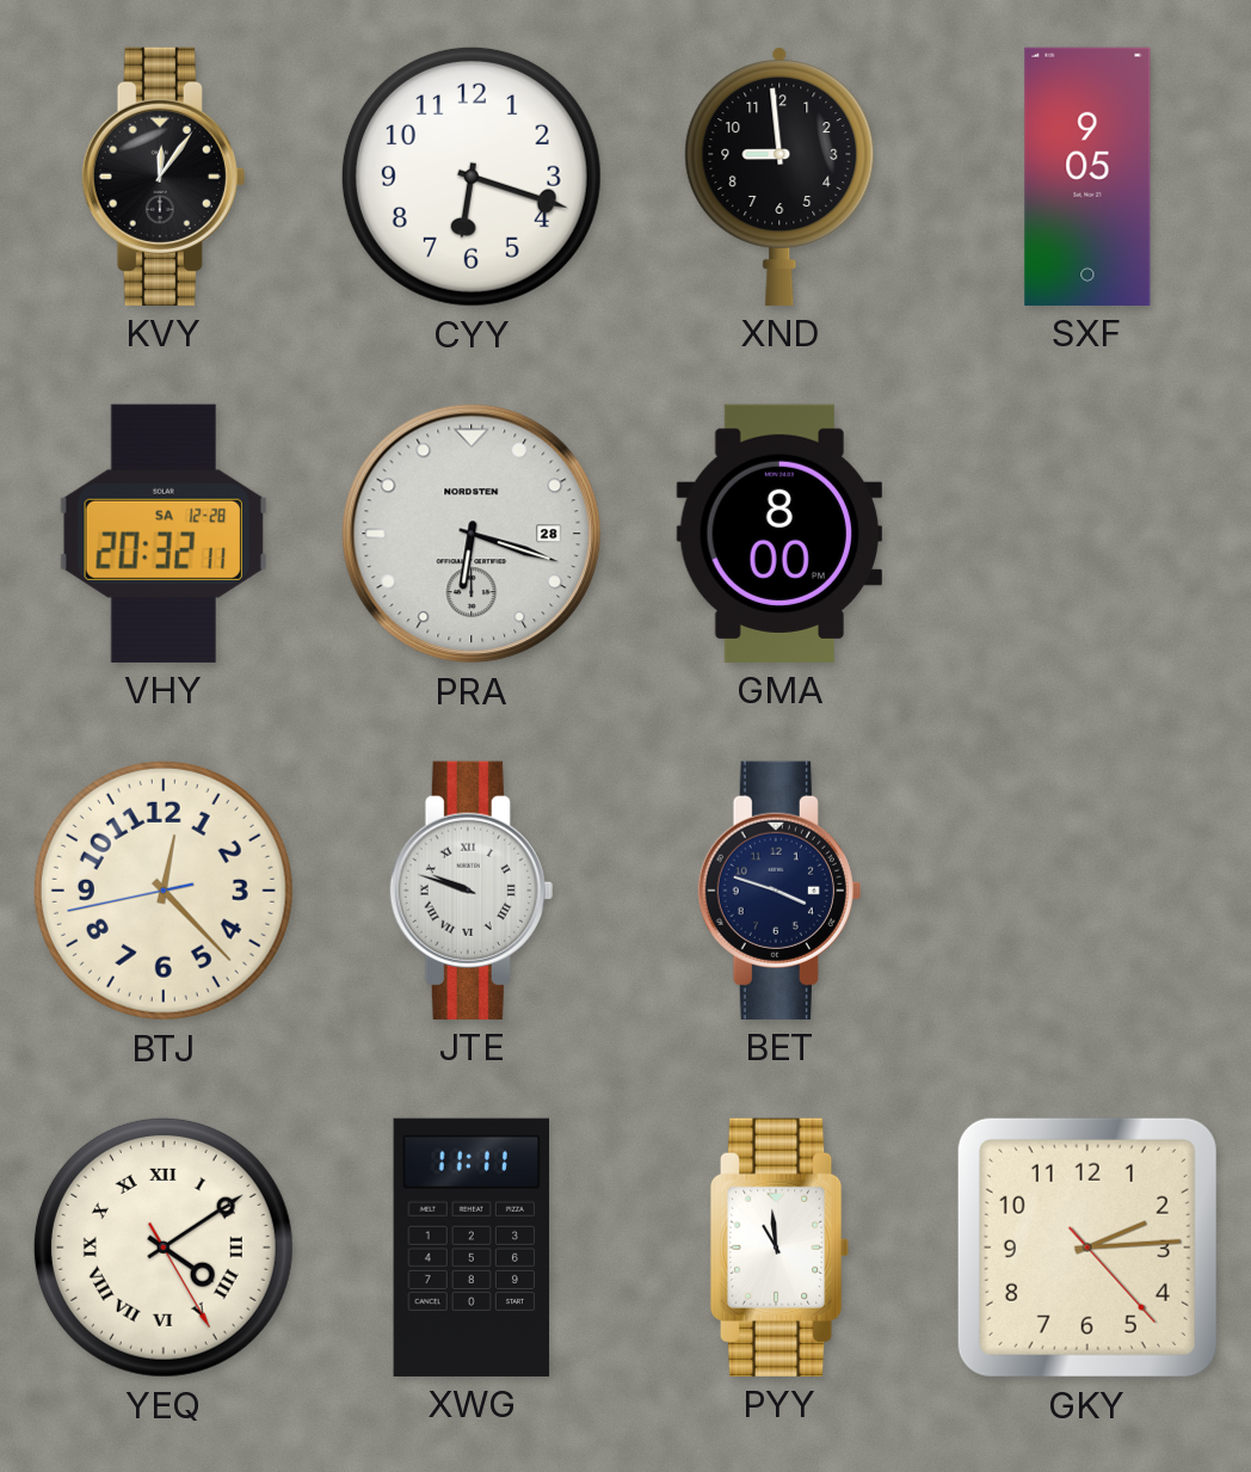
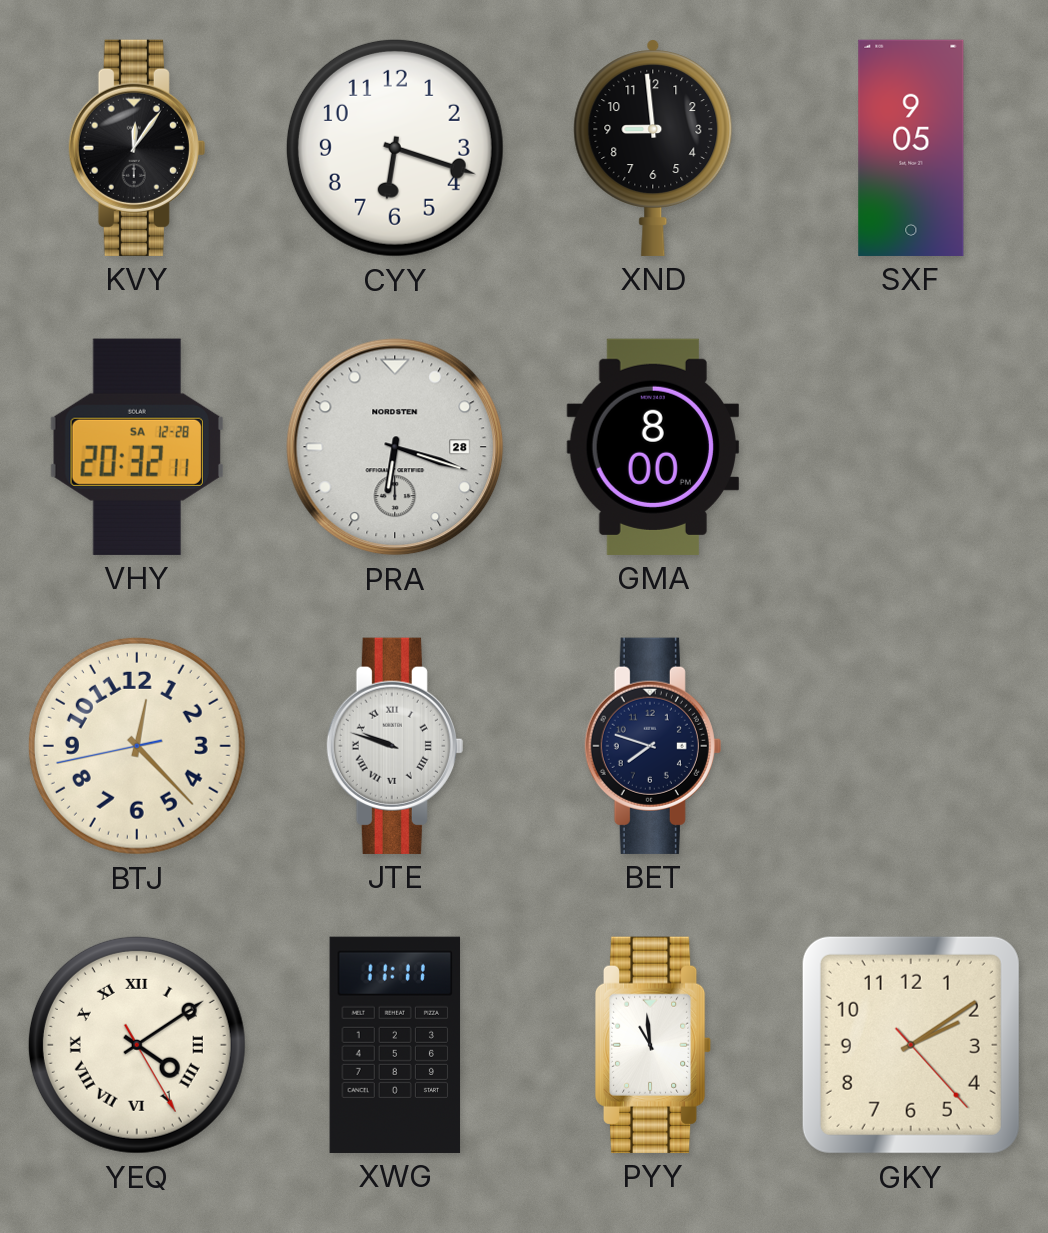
BET: 3:48 -> 7:48
GKY: 2:14 -> 2:09
